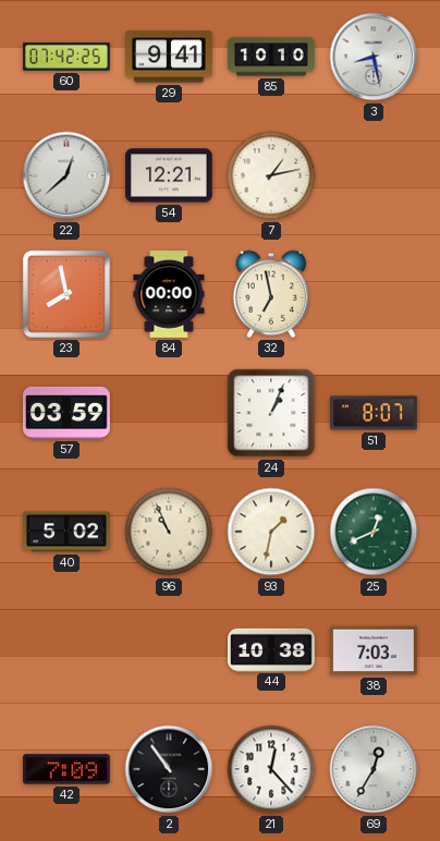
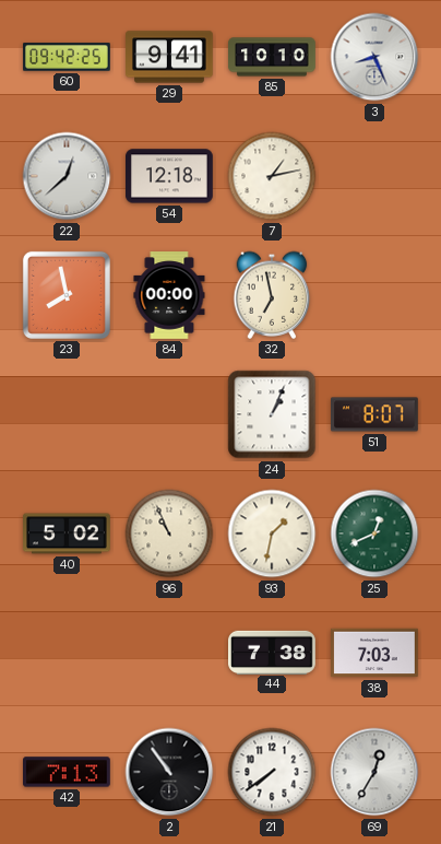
60: 07:42 -> 09:42
3: 8:28 -> 8:26
54: 12:21 -> 12:18
57: 03:59 -> none
44: 10:38 -> 7:38
42: 7:09 -> 7:13
21: 12:23 -> 7:39
